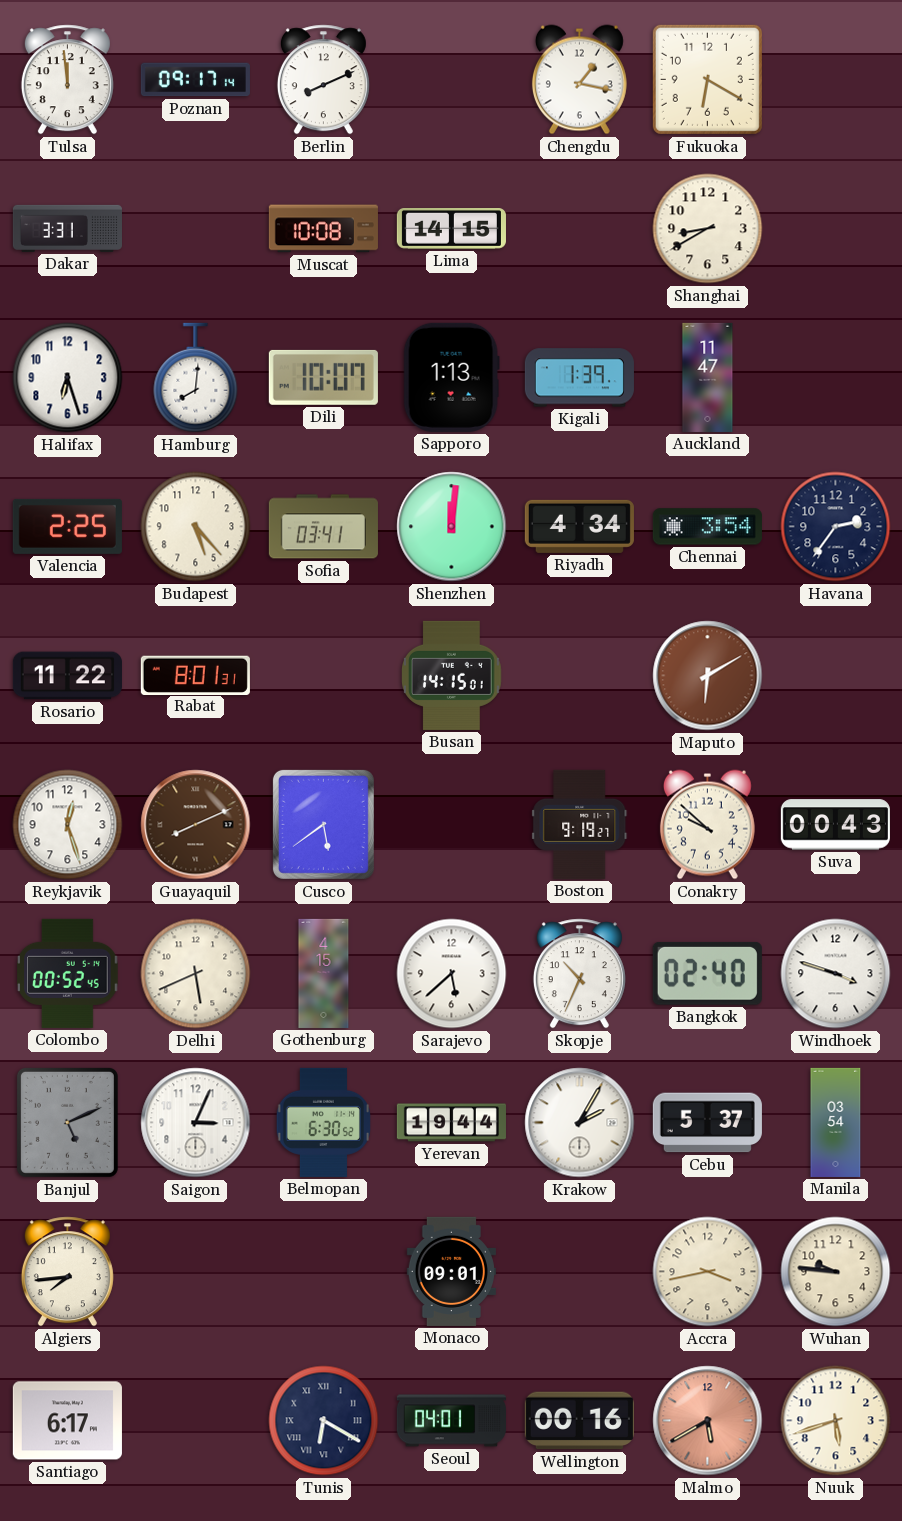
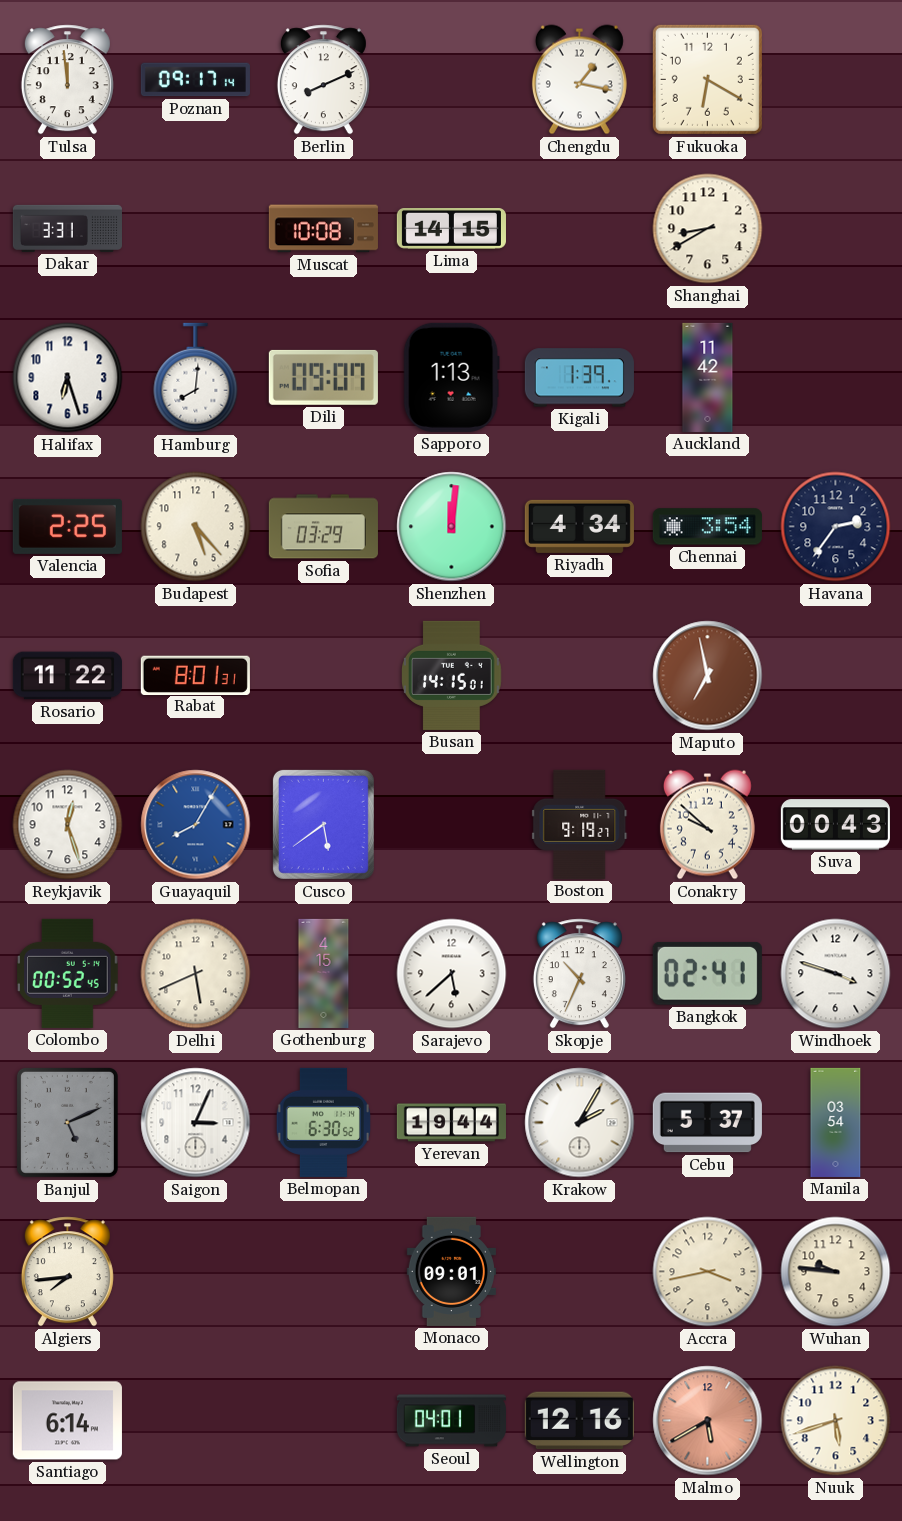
Dili: 10:07 -> 09:07
Auckland: 11:47 -> 11:42
Sofia: 03:41 -> 03:29
Maputo: 6:10 -> 6:58
Guayaquil: 8:11 -> 8:05
Guayaquil dial: brown -> blue
Bangkok: 02:40 -> 02:41
Santiago: 6:17 -> 6:14
Tunis: 6:20 -> none
Wellington: 00:16 -> 12:16
